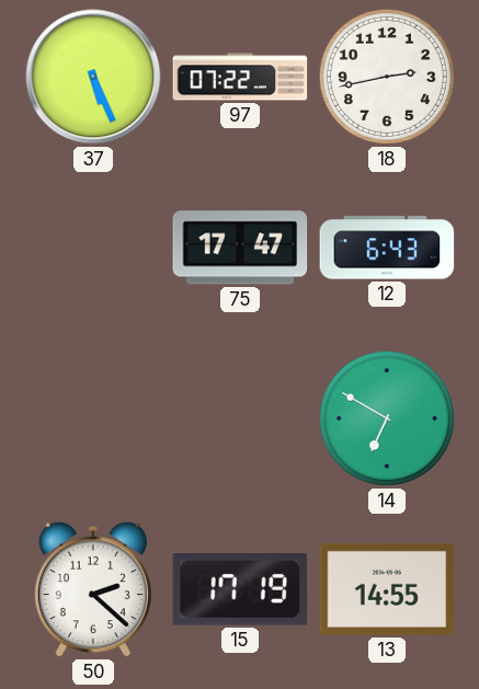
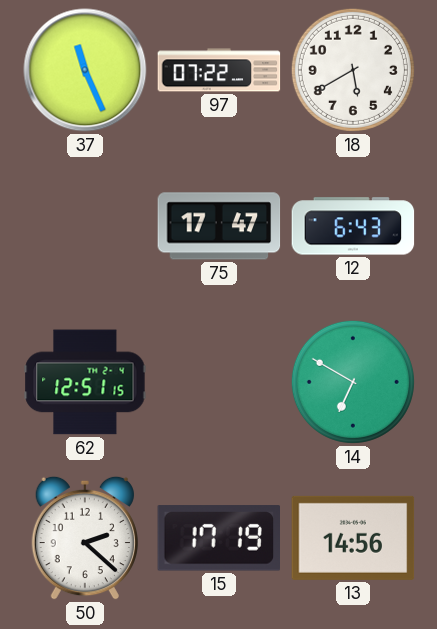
37: 5:26 -> 11:26
18: 2:43 -> 5:40
62: none -> 12:51
13: 14:55 -> 14:56
